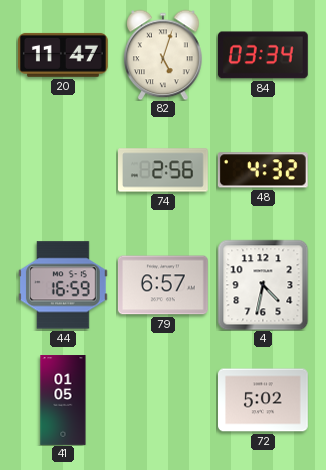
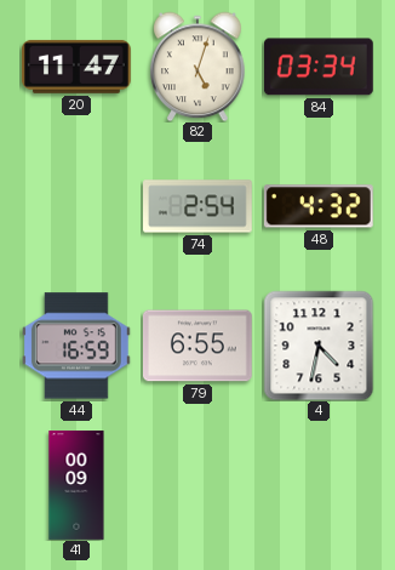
74: 2:56 -> 2:54
79: 6:57 -> 6:55
41: 01:05 -> 00:09
72: 5:02 -> none
